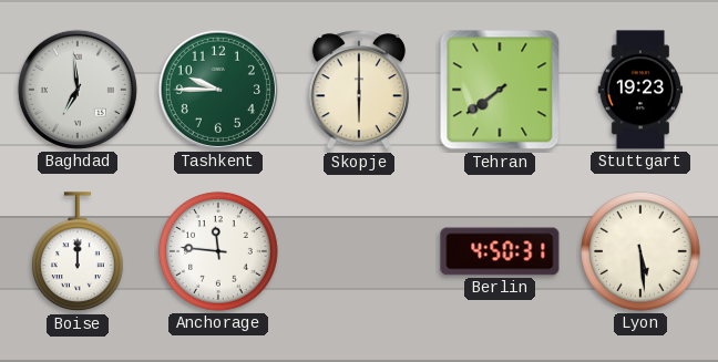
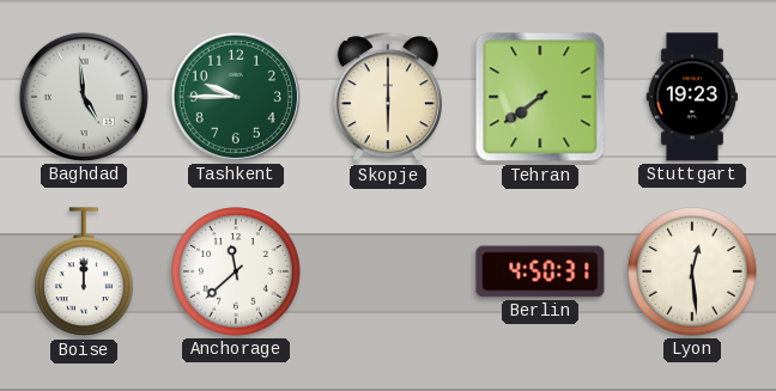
Baghdad: 6:59 -> 4:59
Anchorage: 11:46 -> 11:38
Lyon: 5:29 -> 12:29
